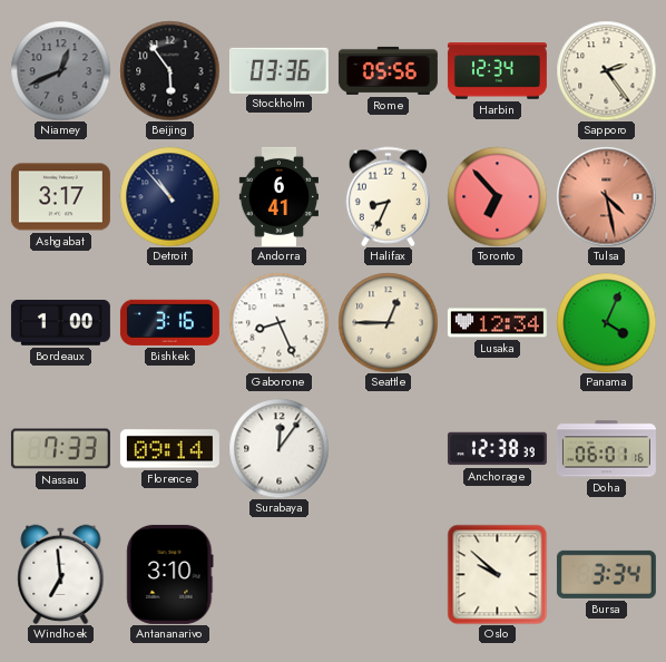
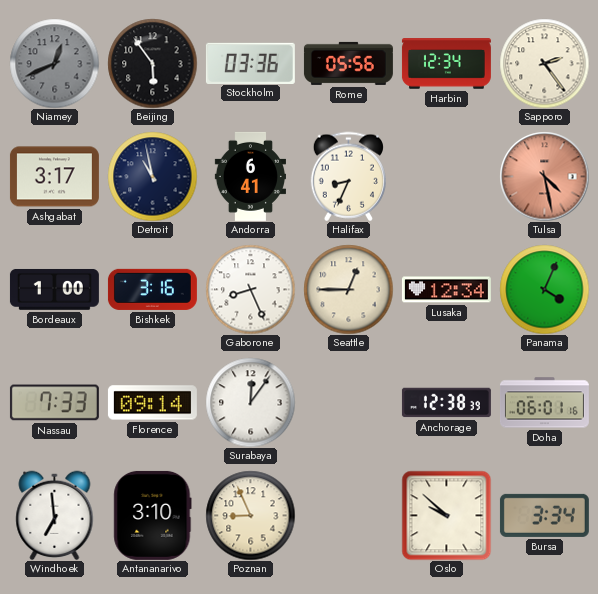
Detroit: 10:53 -> 10:58
Toronto: 6:53 -> none
Poznan: none -> 8:56
